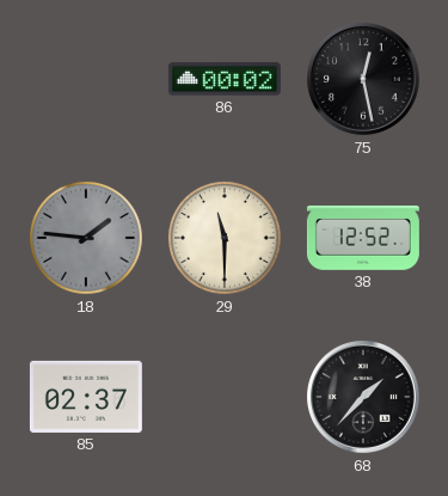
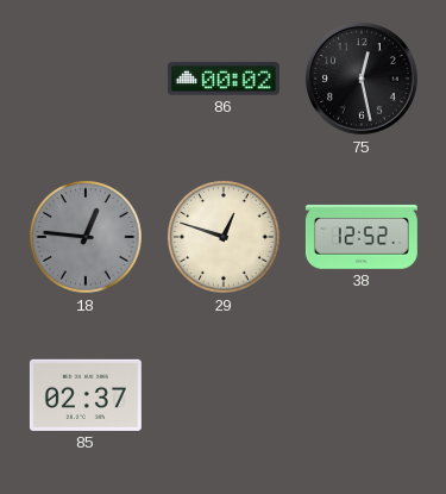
18: 1:46 -> 12:46
29: 11:30 -> 12:48
68: 1:37 -> none
